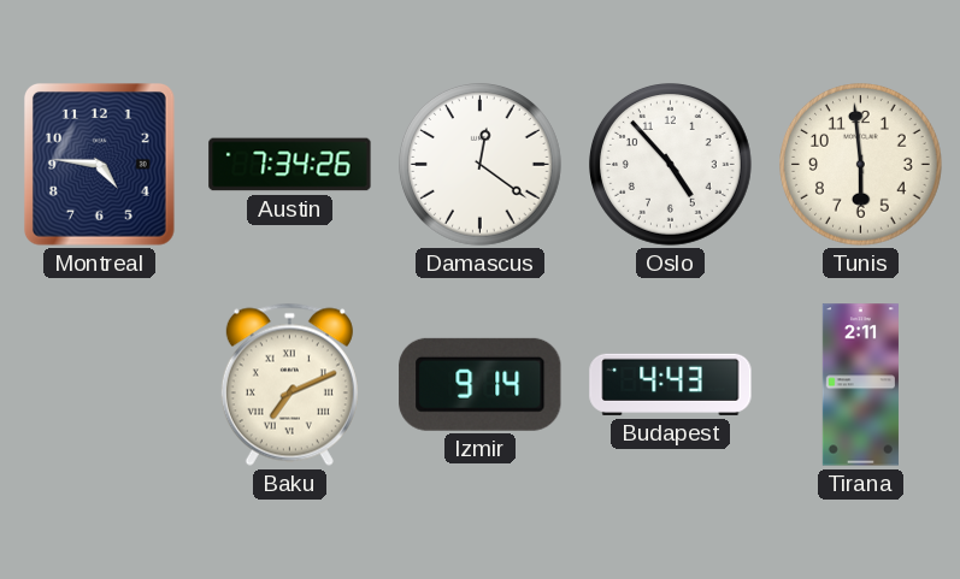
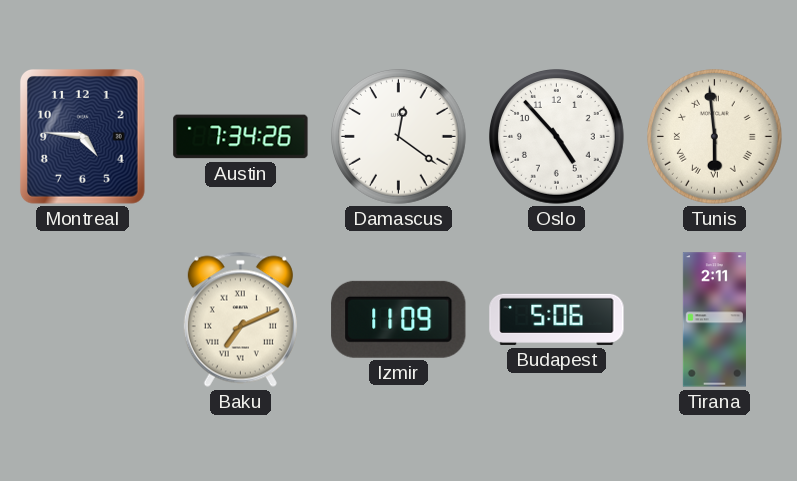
Tunis numerals: Arabic -> Roman
Izmir: 9:14 -> 11:09
Budapest: 4:43 -> 5:06
